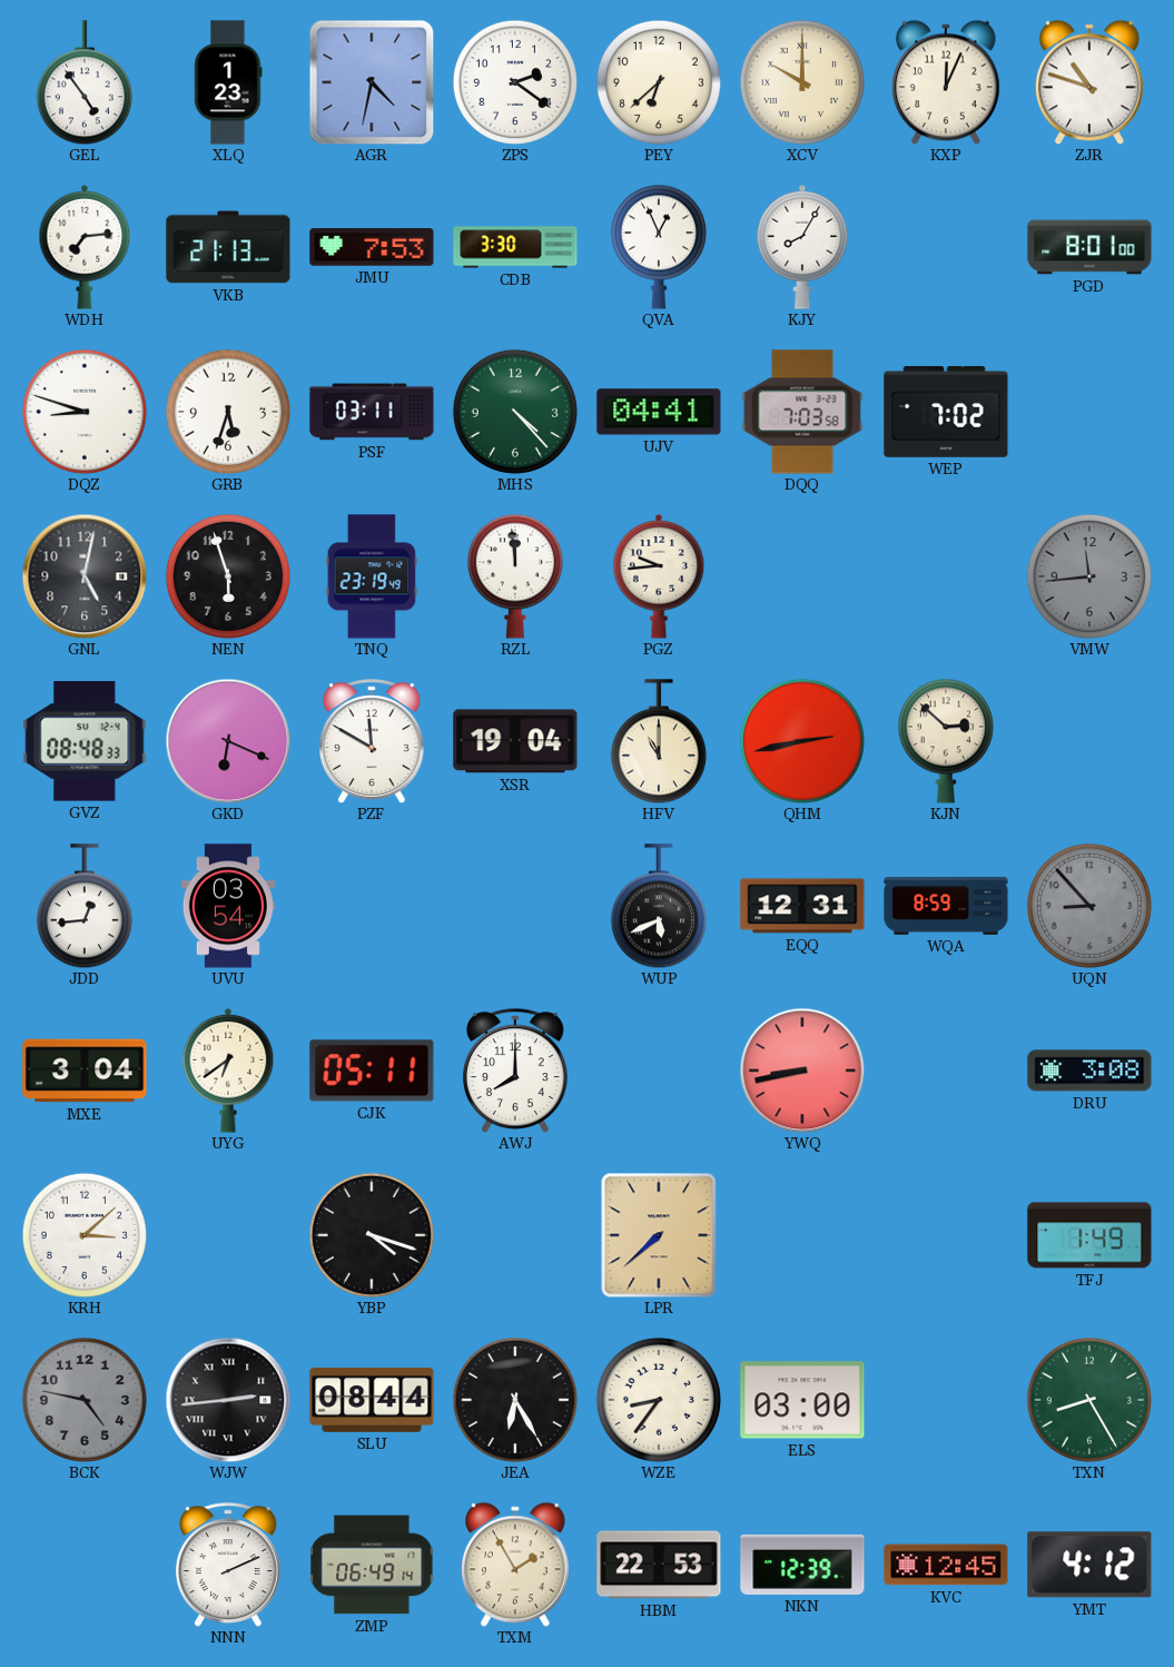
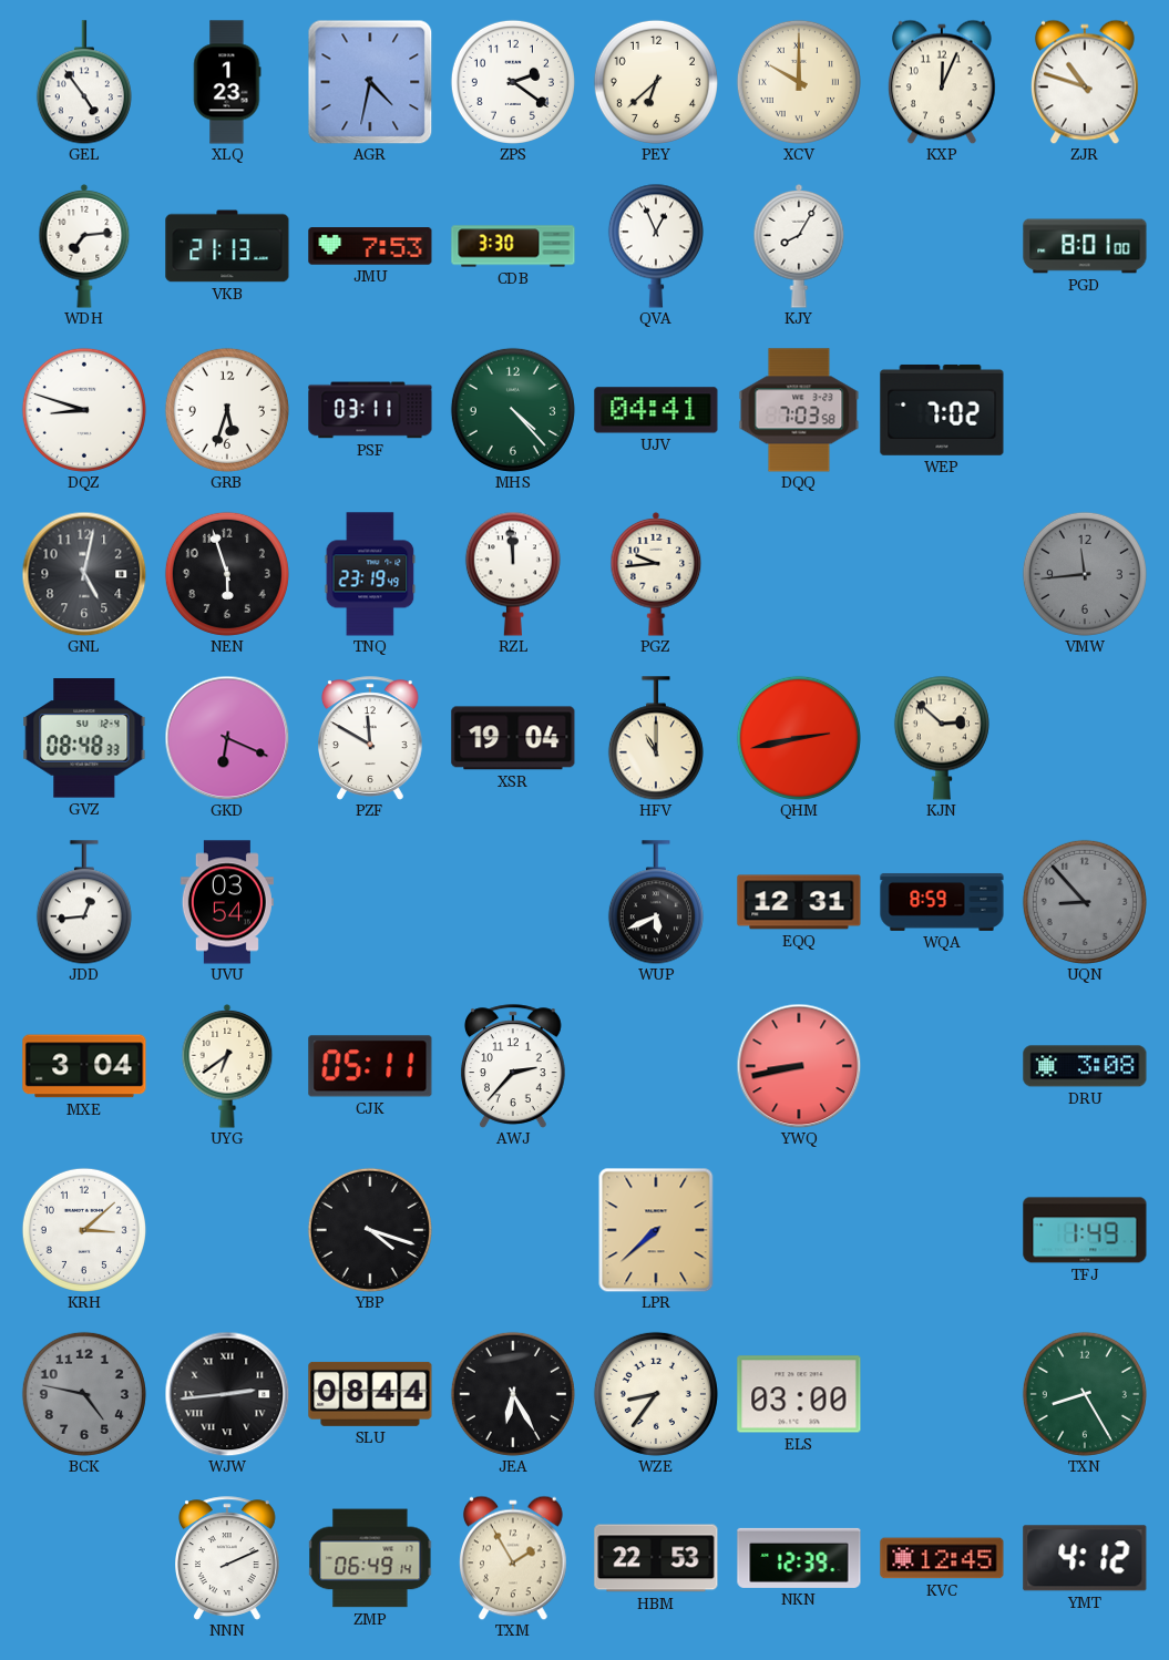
AWJ: 8:00 -> 2:37
